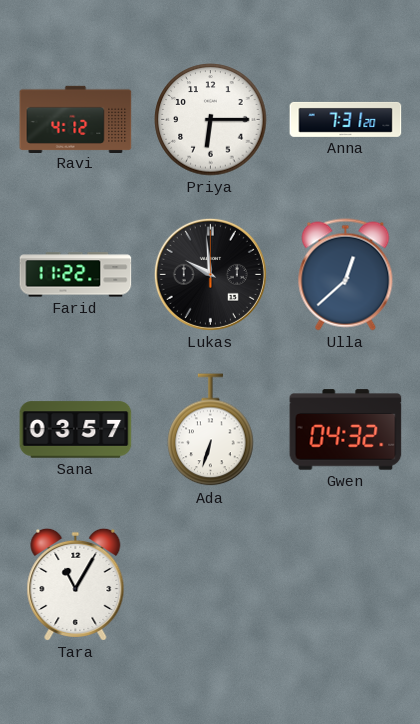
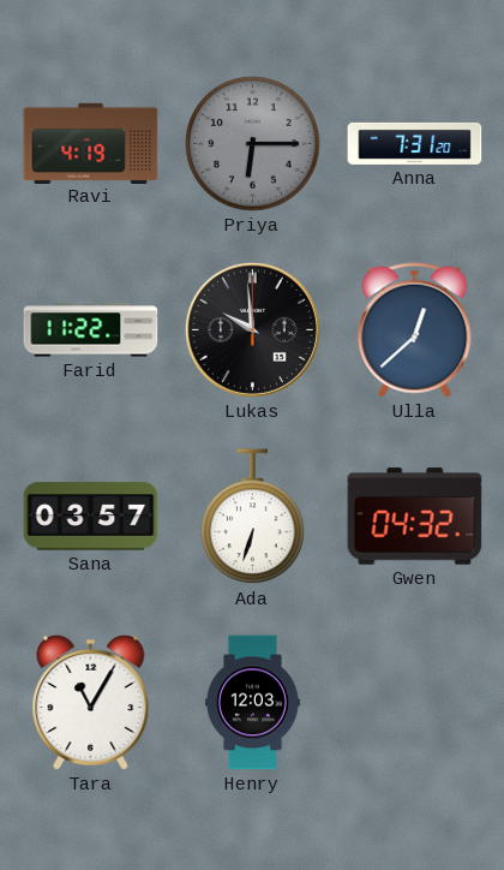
Ravi: 4:12 -> 4:19
Priya dial: white -> grey
Henry: none -> 12:03
